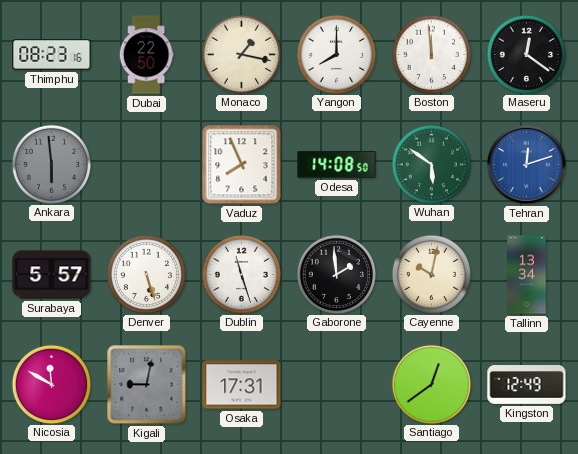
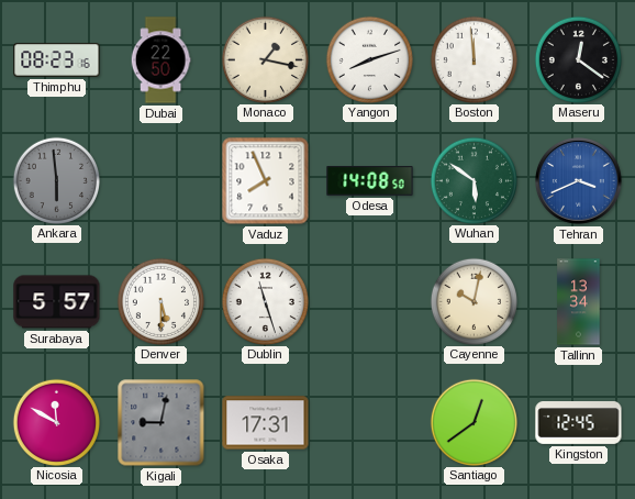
Yangon: 8:00 -> 8:12
Tehran: 12:12 -> 3:41
Denver: 5:27 -> 5:30
Gaborone: 1:59 -> none
Kingston: 12:49 -> 12:45
